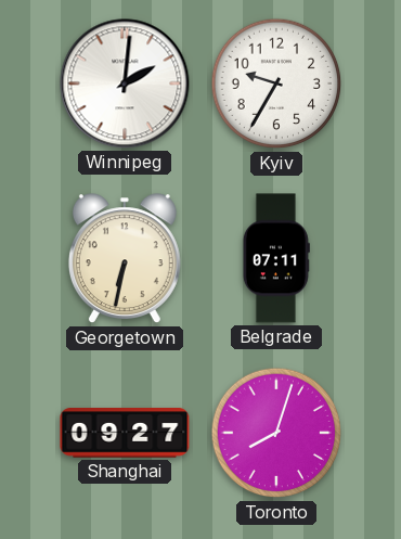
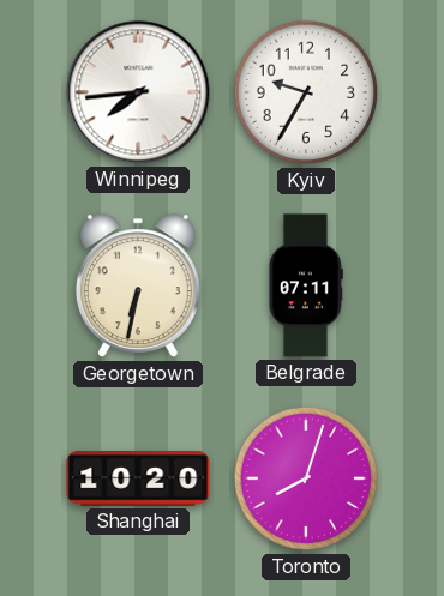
Winnipeg: 2:01 -> 7:44
Shanghai: 09:27 -> 10:20
